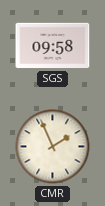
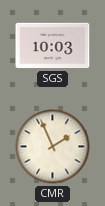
SGS: 09:58 -> 10:03
